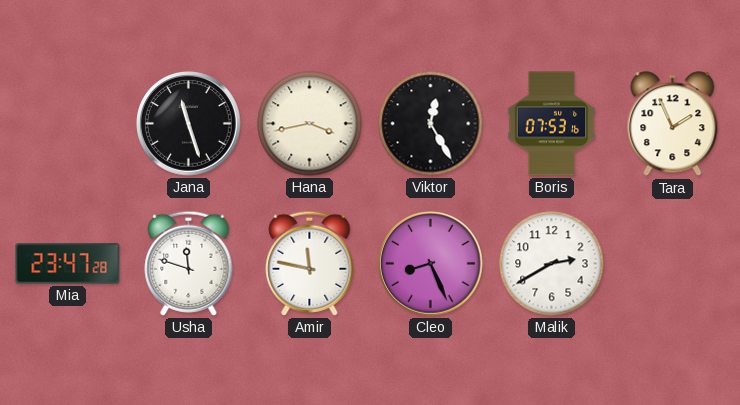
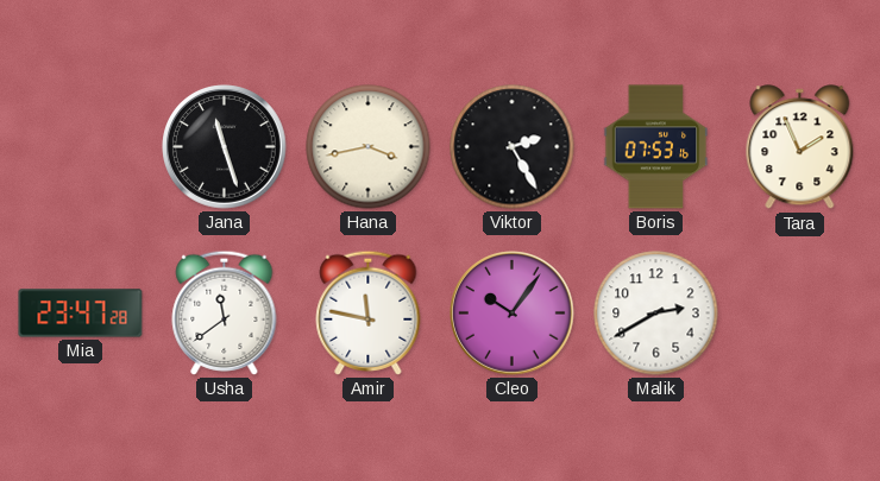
Viktor: 12:25 -> 2:25
Usha: 11:48 -> 11:39
Cleo: 8:26 -> 10:06
